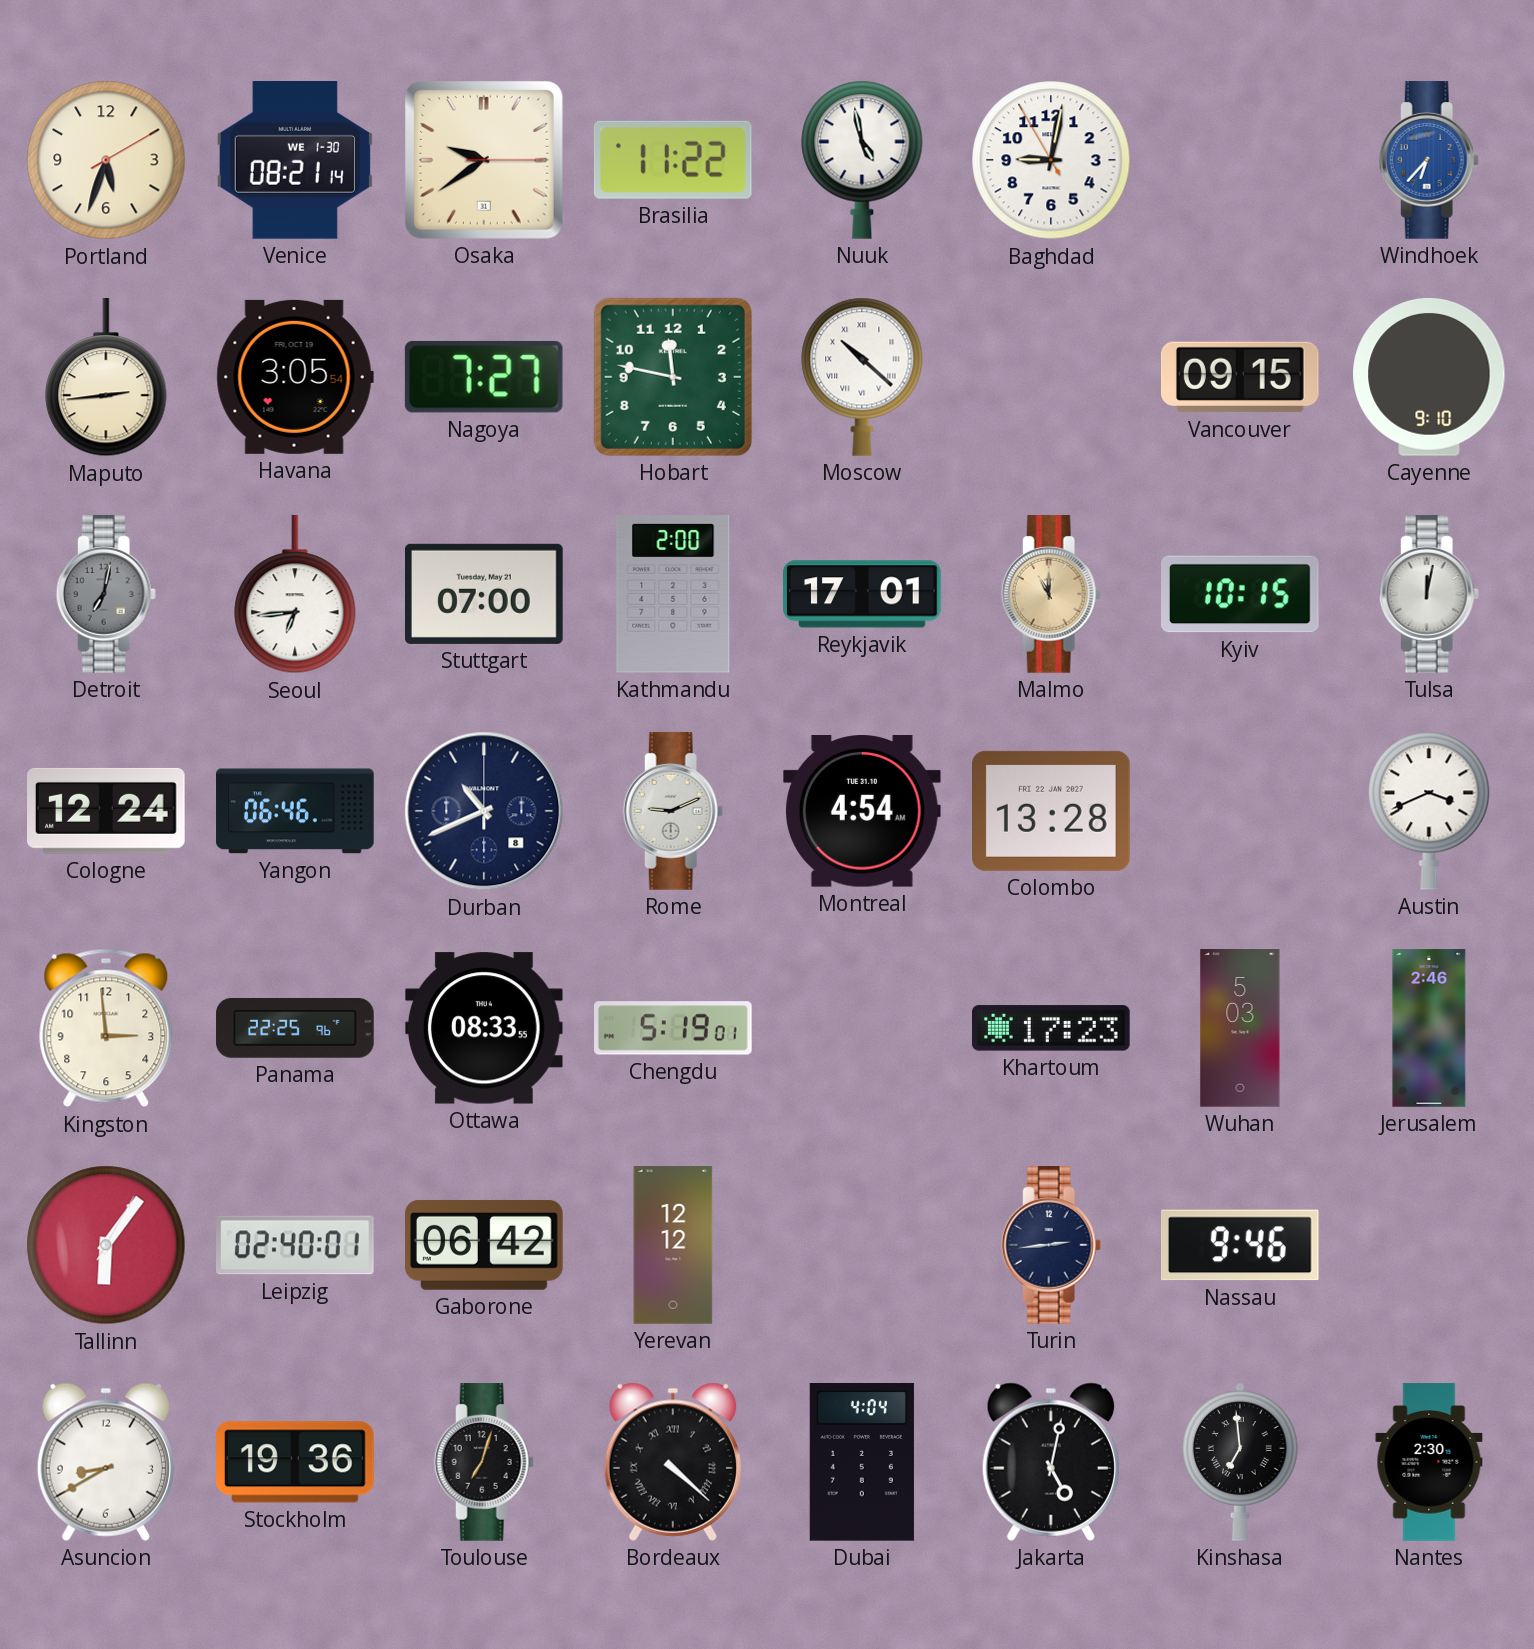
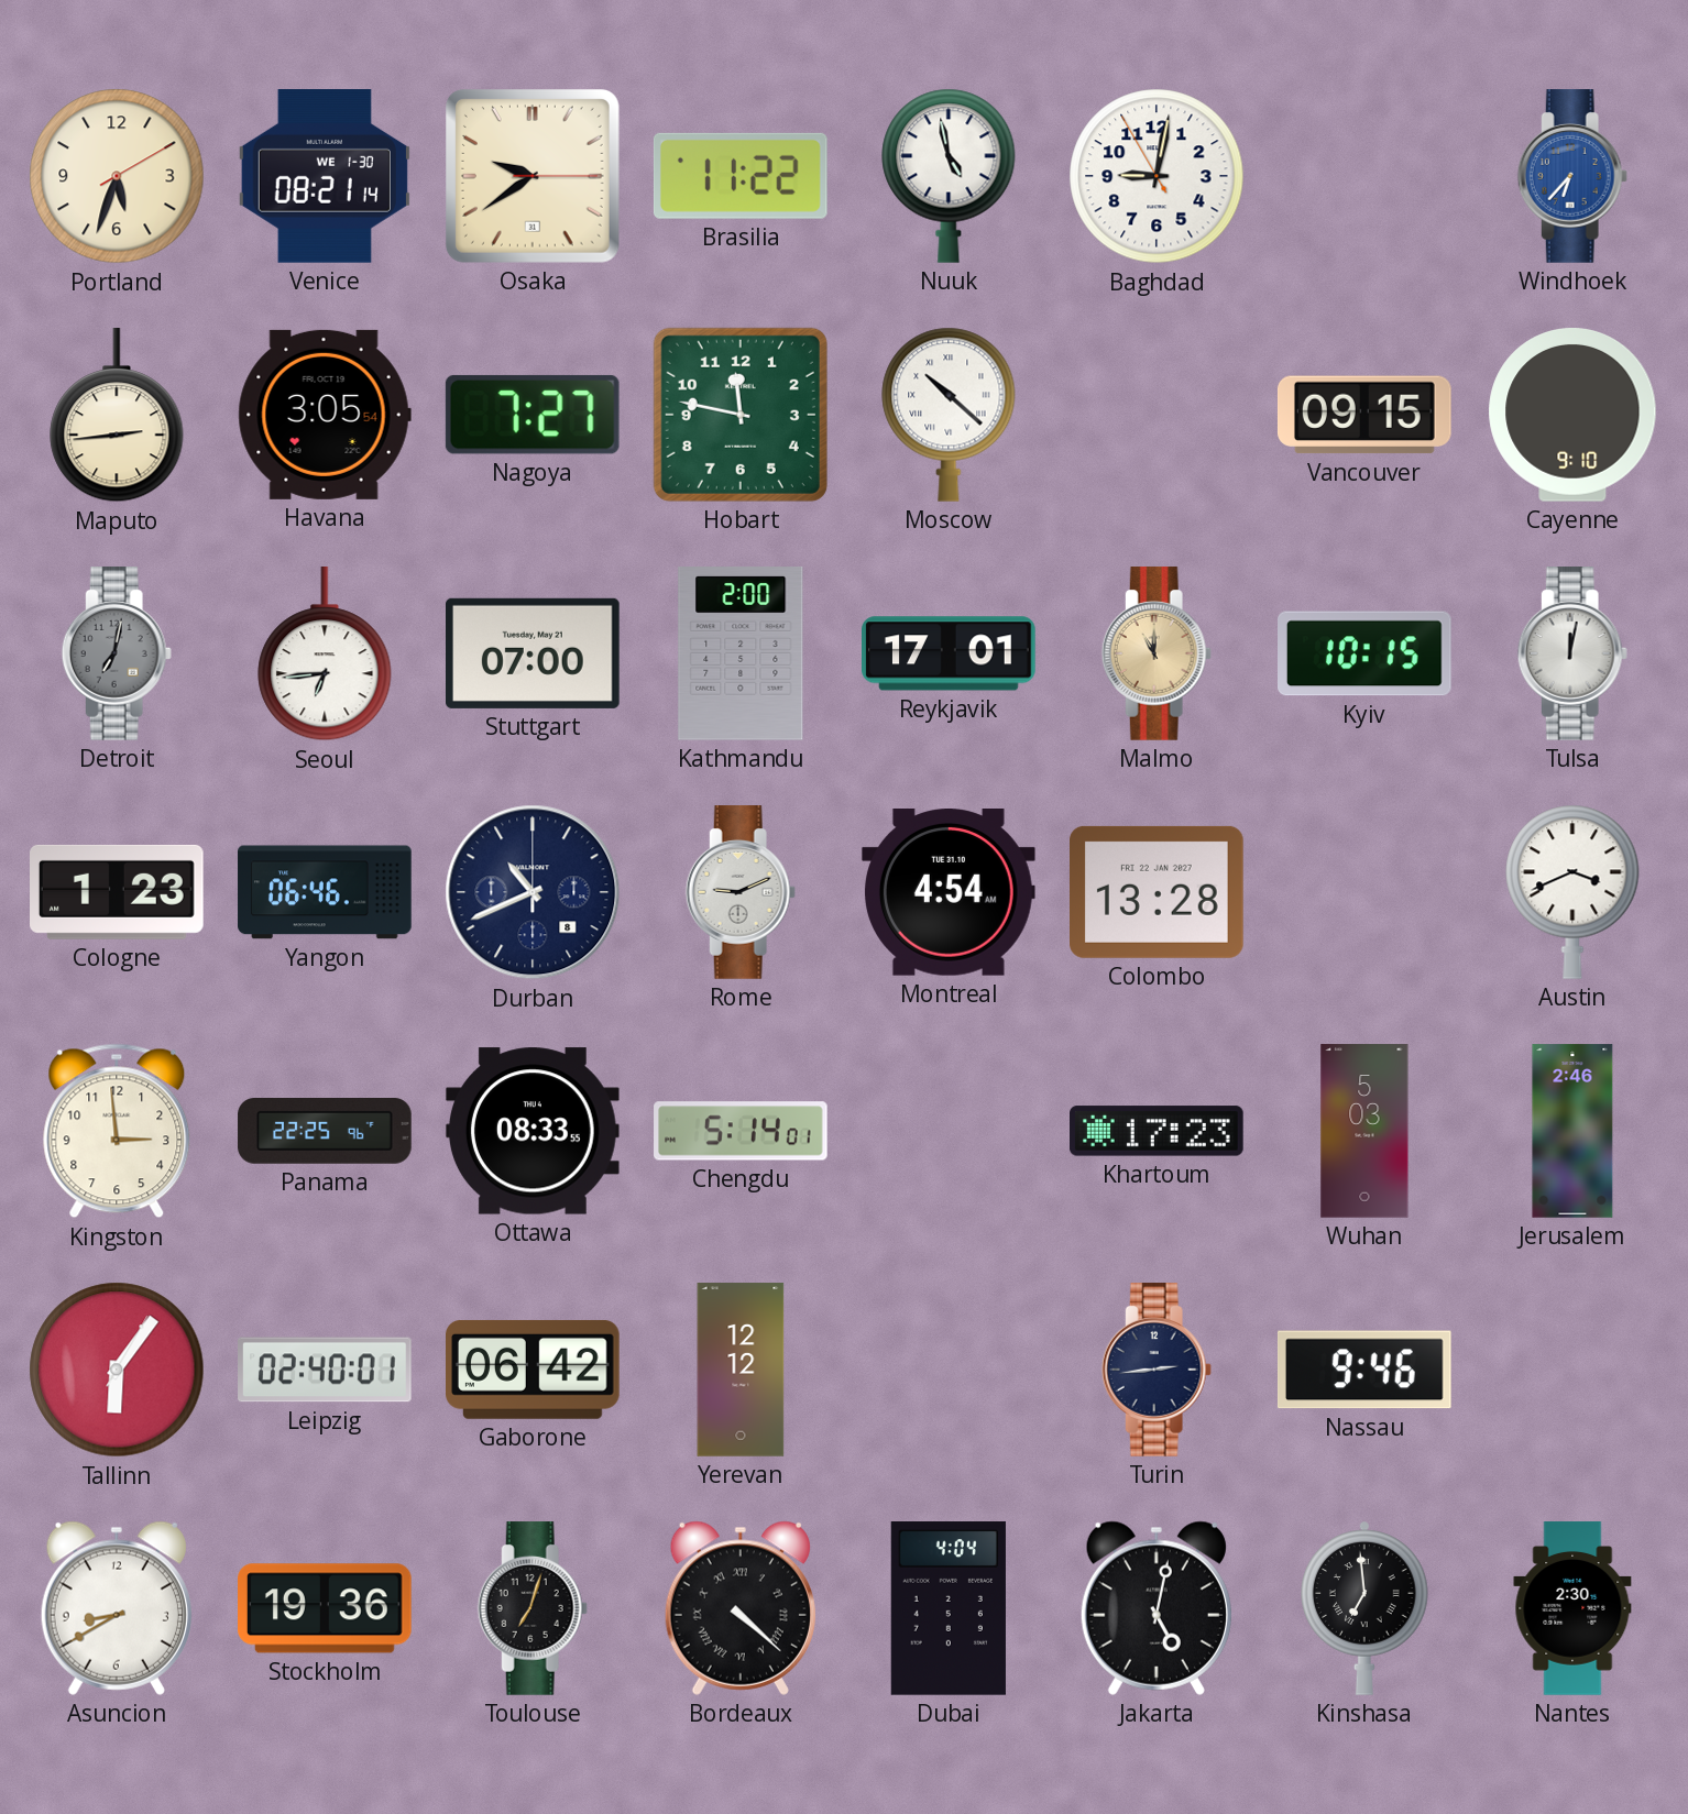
Cologne: 12:24 -> 1:23
Chengdu: 5:19 -> 5:14
